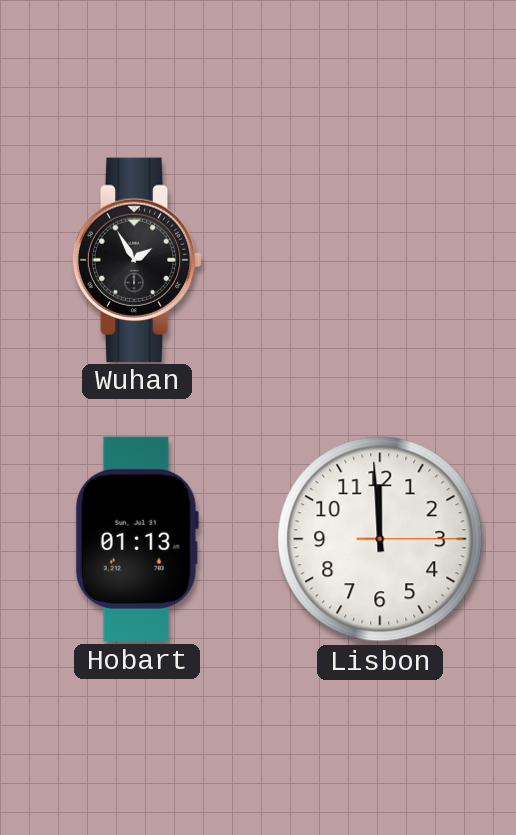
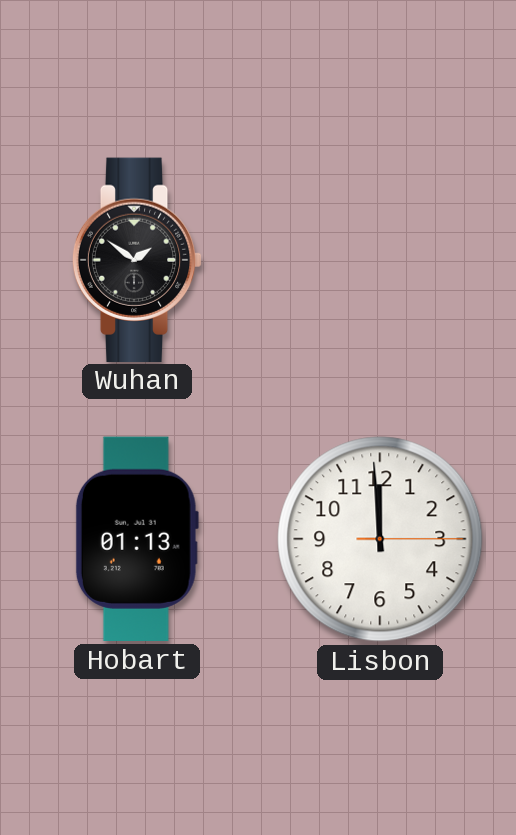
Wuhan: 1:55 -> 1:51
